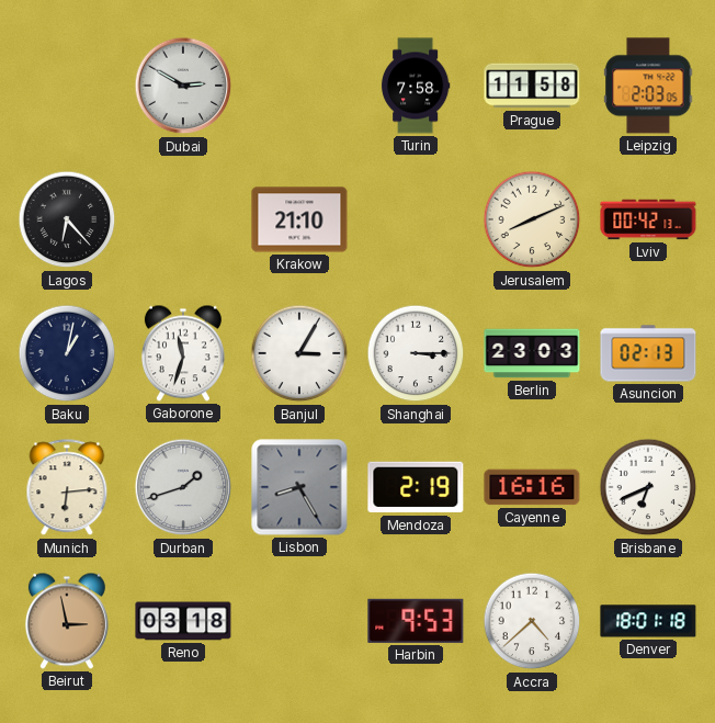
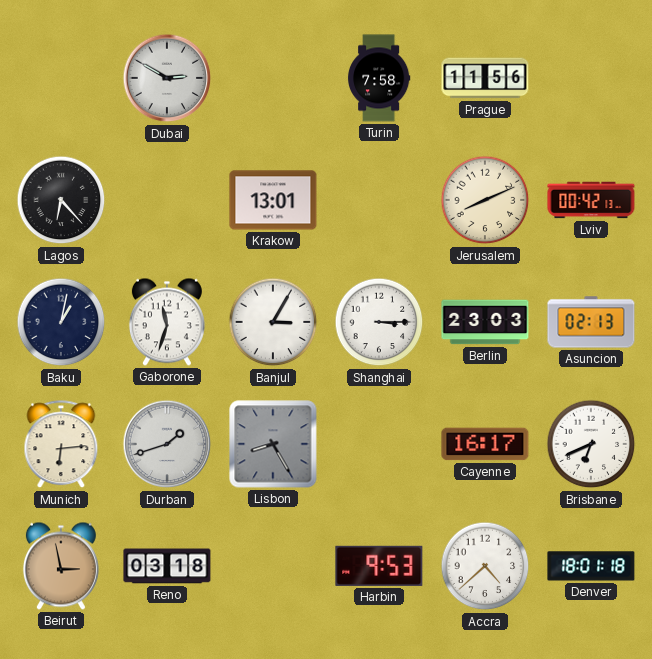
Prague: 11:58 -> 11:56
Leipzig: 2:03 -> none
Krakow: 21:10 -> 13:01
Mendoza: 2:19 -> none
Cayenne: 16:16 -> 16:17
